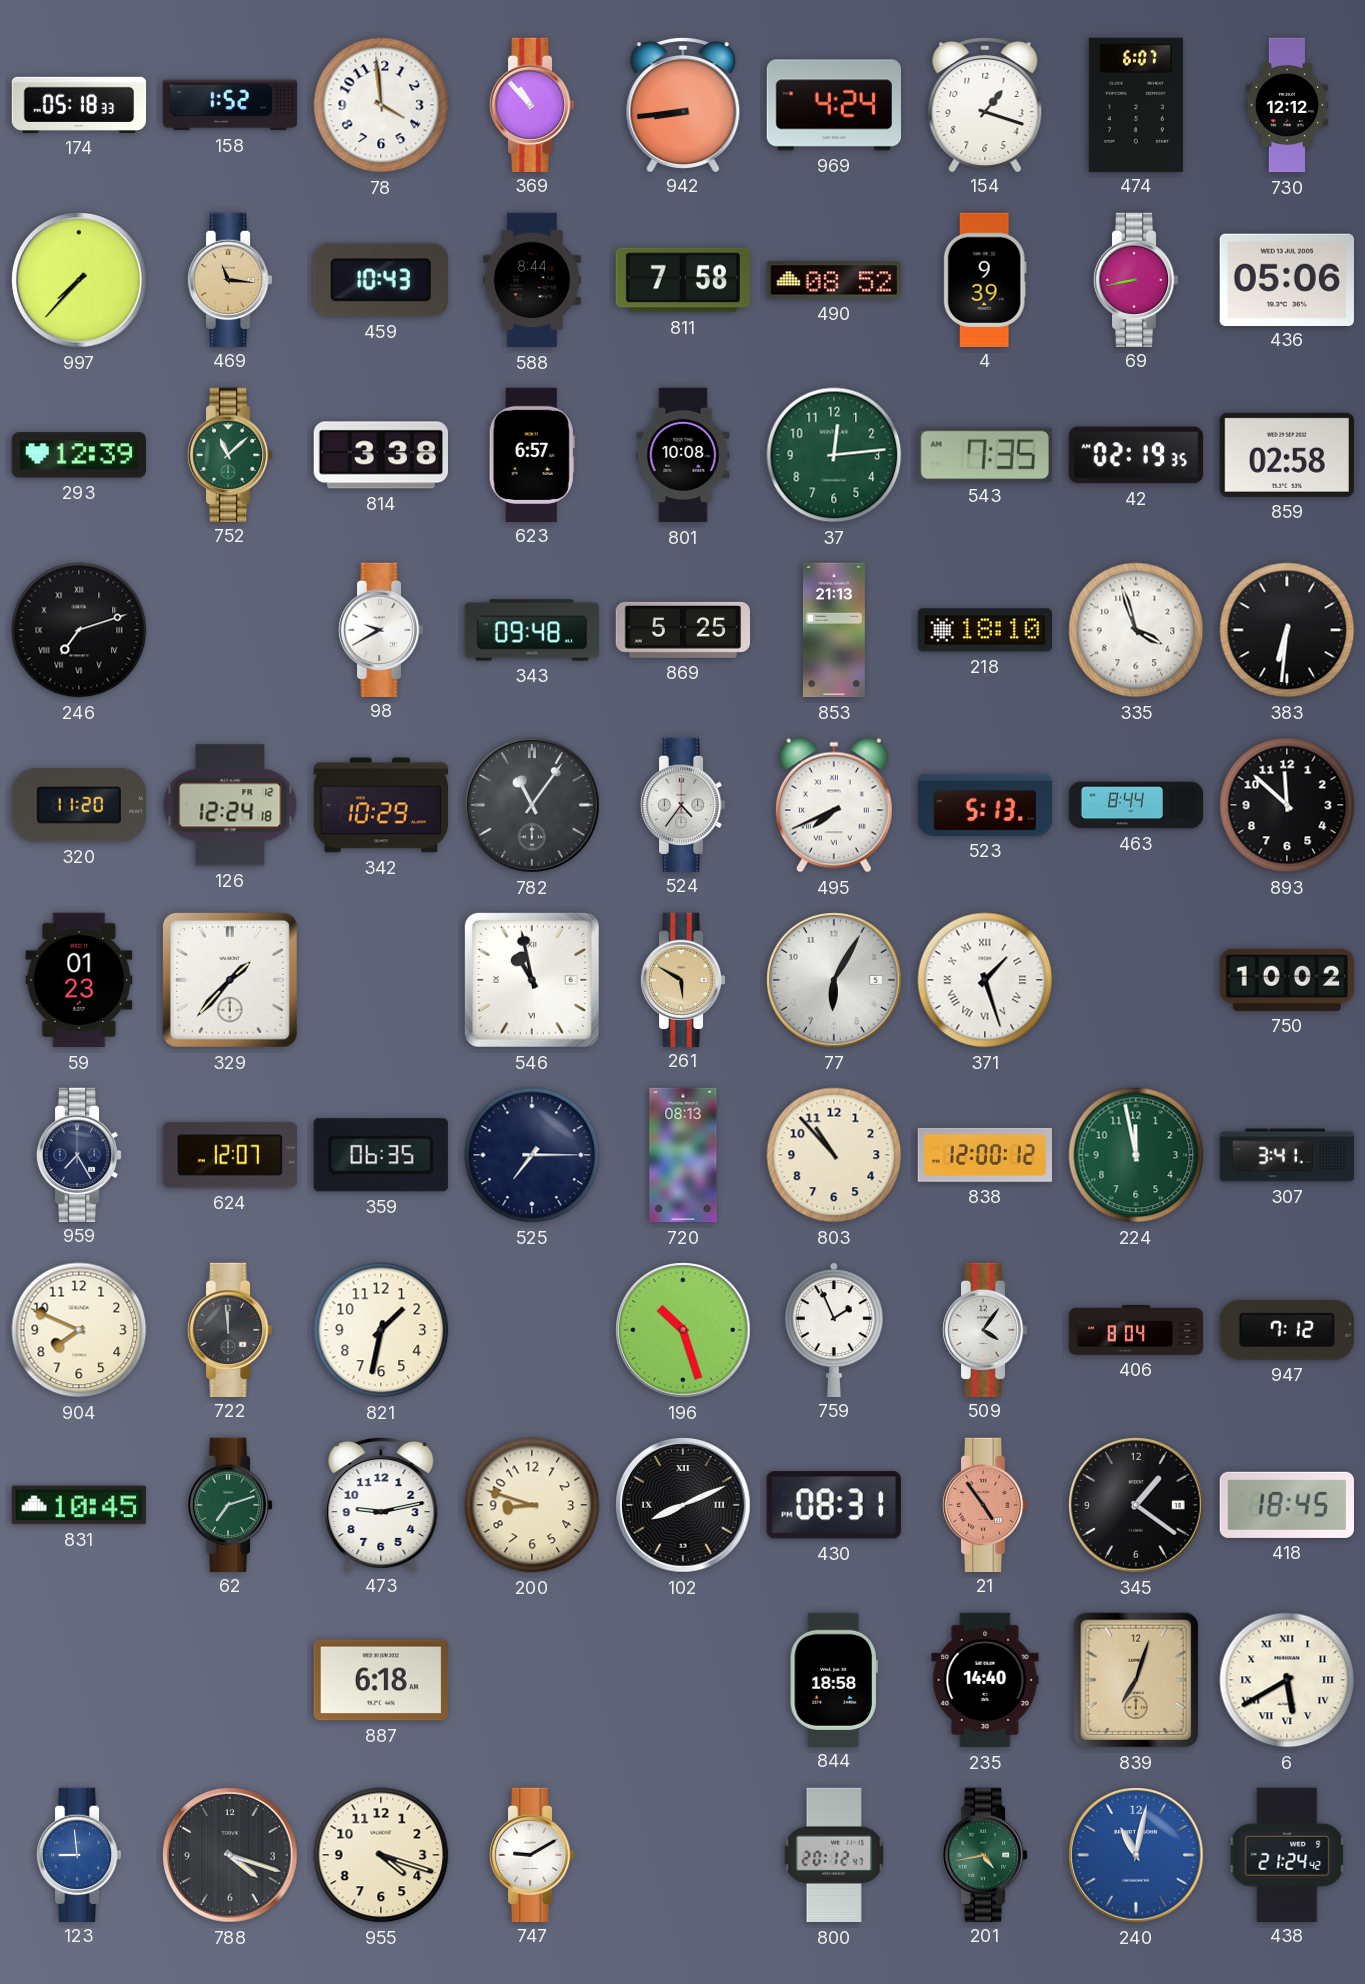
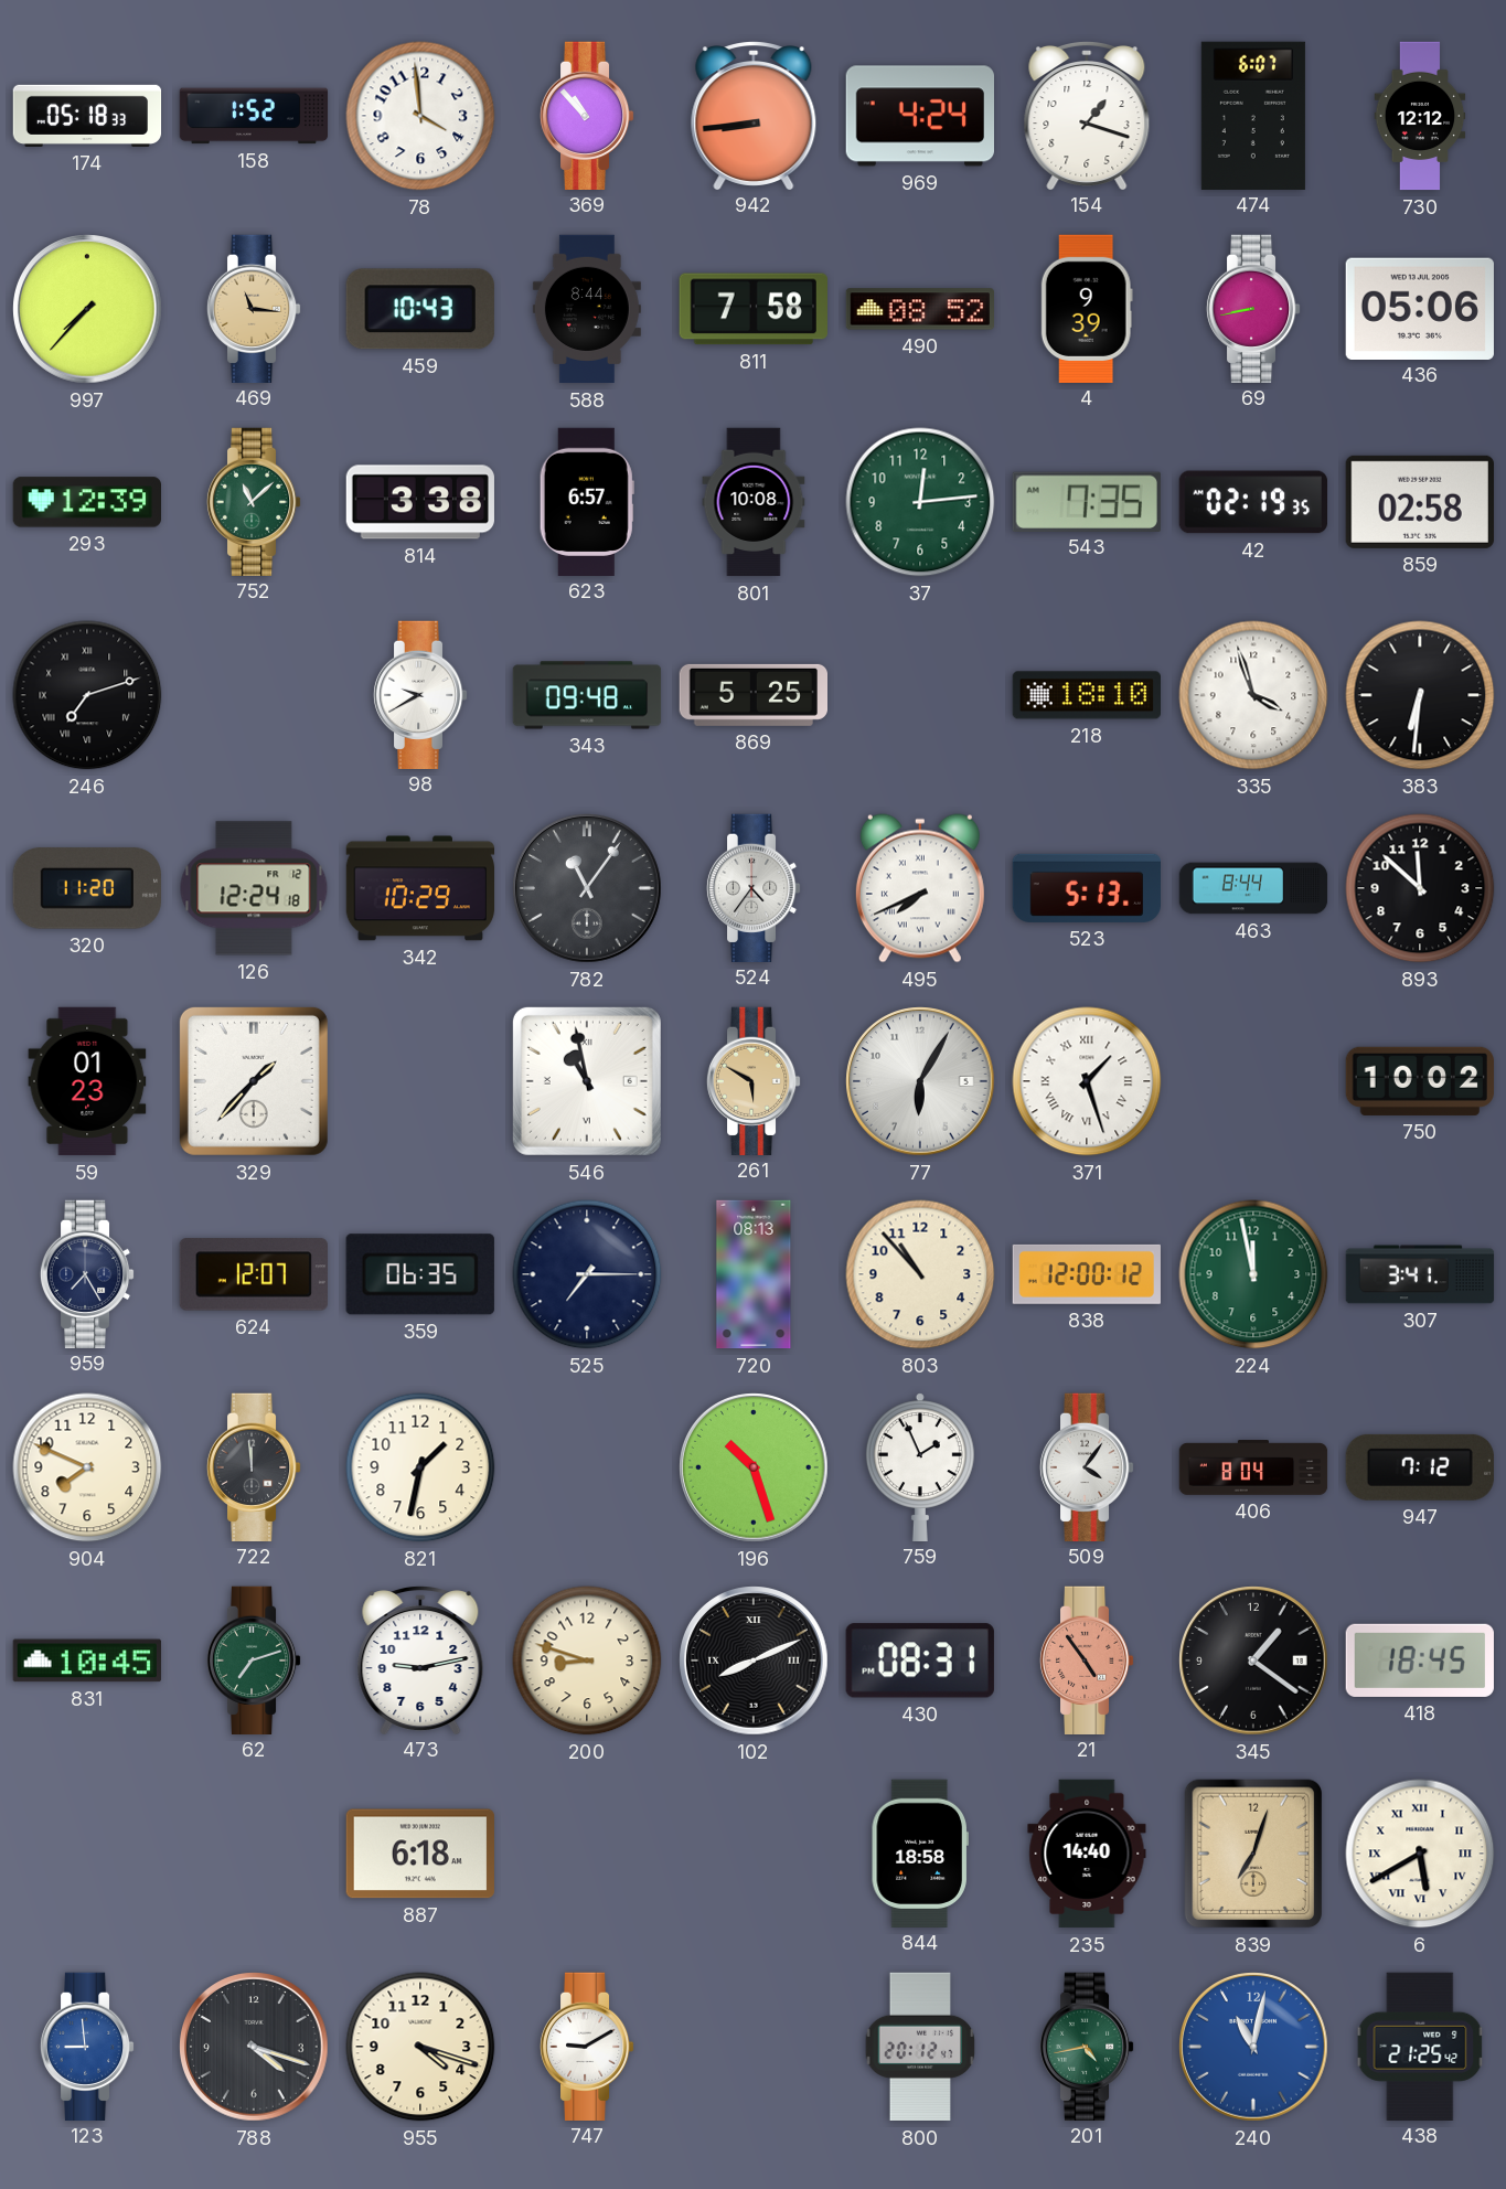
853: 21:13 -> none
438: 21:24 -> 21:25
